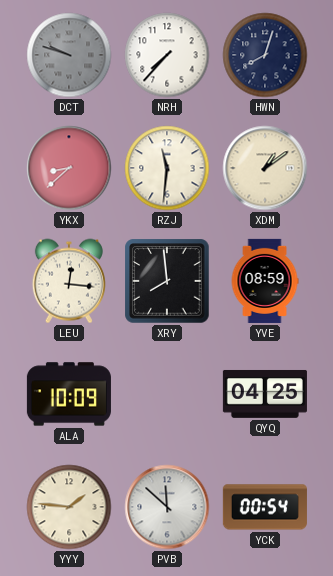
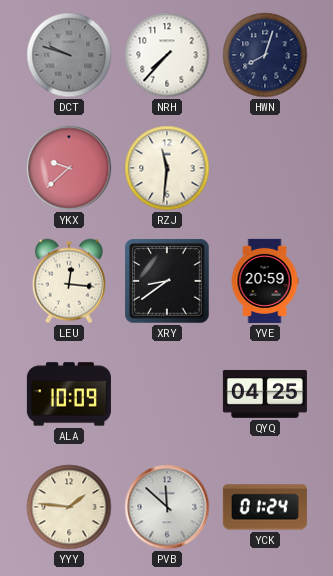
YKX: 8:38 -> 9:38
XDM: 1:09 -> none
XRY: 7:59 -> 8:39
YVE: 08:59 -> 20:59
YCK: 00:54 -> 01:24
